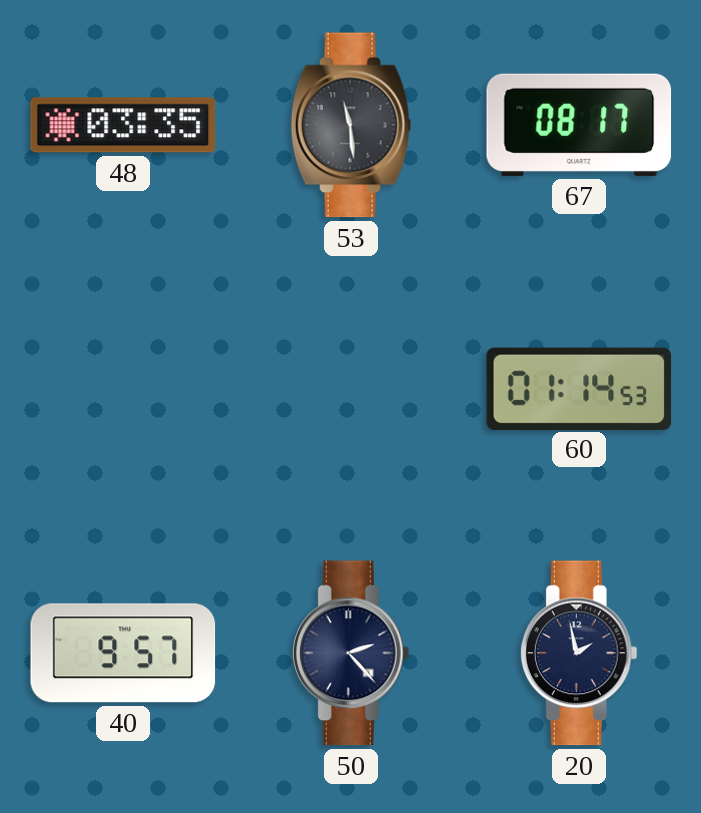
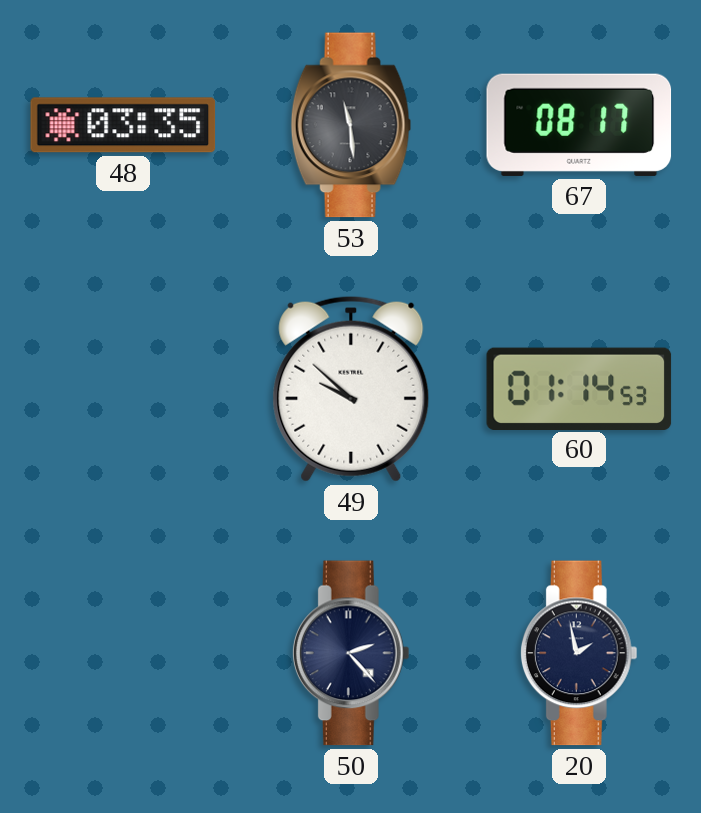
49: none -> 9:52
40: 9:57 -> none
